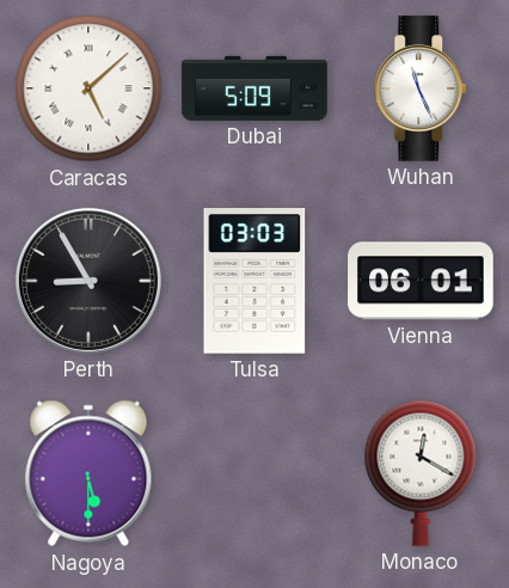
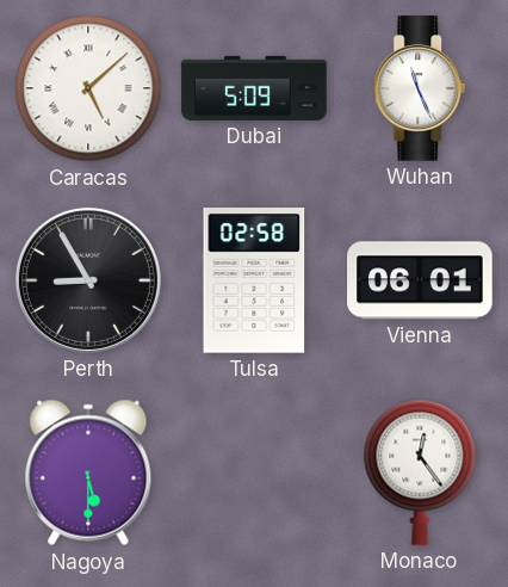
Tulsa: 03:03 -> 02:58
Monaco: 12:20 -> 12:24
